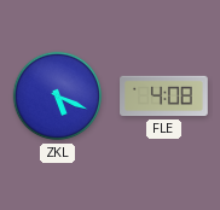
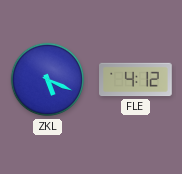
FLE: 4:08 -> 4:12
